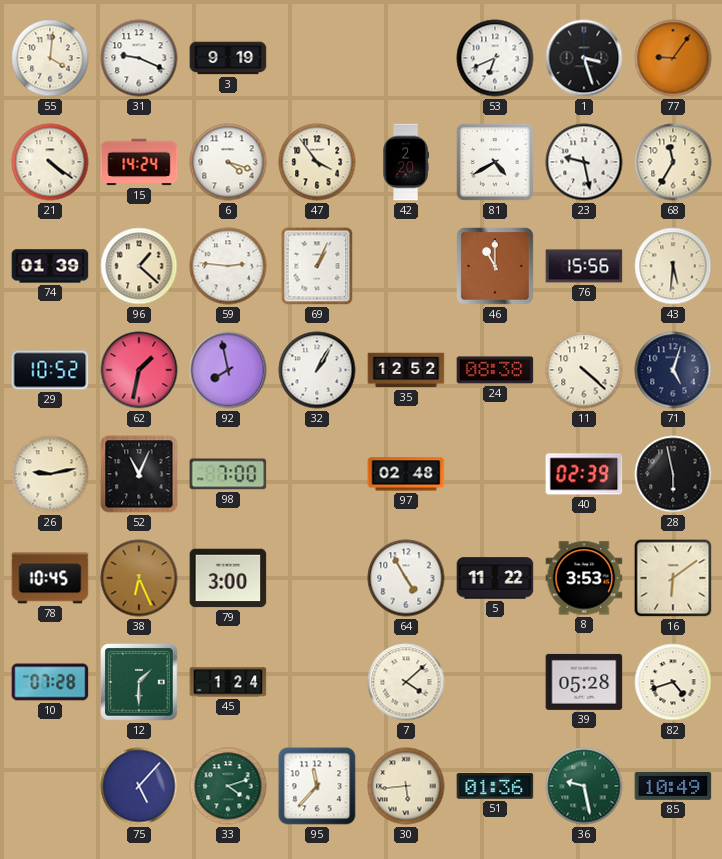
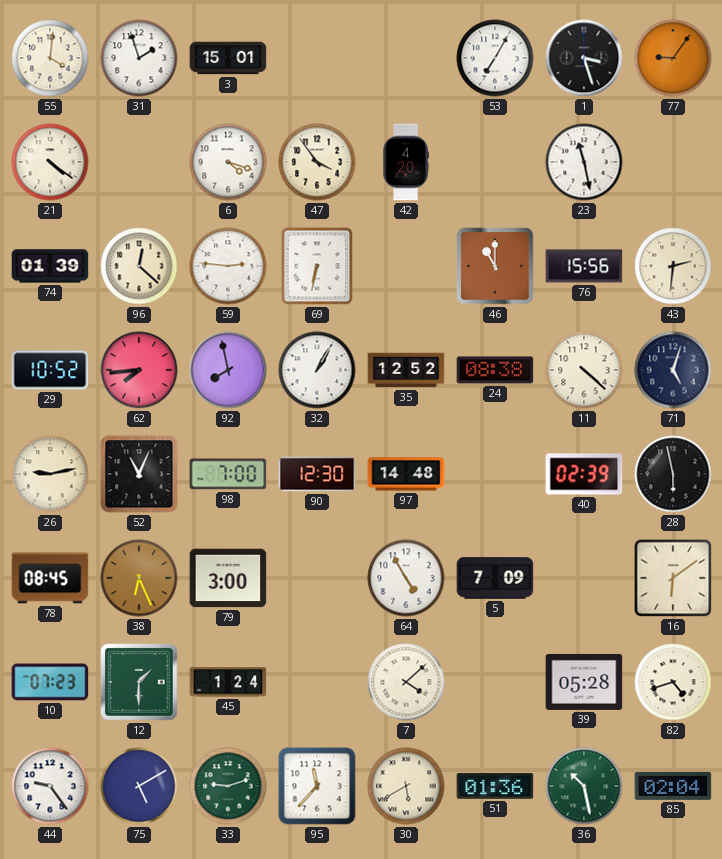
31: 9:19 -> 1:57
3: 9:19 -> 15:01
53: 6:41 -> 7:05
15: 14:24 -> none
42: 2:20 -> 4:20
81: 4:40 -> none
23: 9:28 -> 11:28
68: 11:35 -> none
96: 1:22 -> 12:22
69: 1:04 -> 6:32
43: 5:31 -> 2:31
62: 1:32 -> 7:44
90: none -> 12:30
97: 02:48 -> 14:48
78: 10:45 -> 08:45
5: 11:22 -> 7:09
8: 3:53 -> none
10: 07:28 -> 07:23
44: none -> 9:24
75: 5:07 -> 5:10
33: 4:12 -> 9:12
30: 5:44 -> 5:40
36: 9:28 -> 10:28
85: 10:49 -> 02:04
